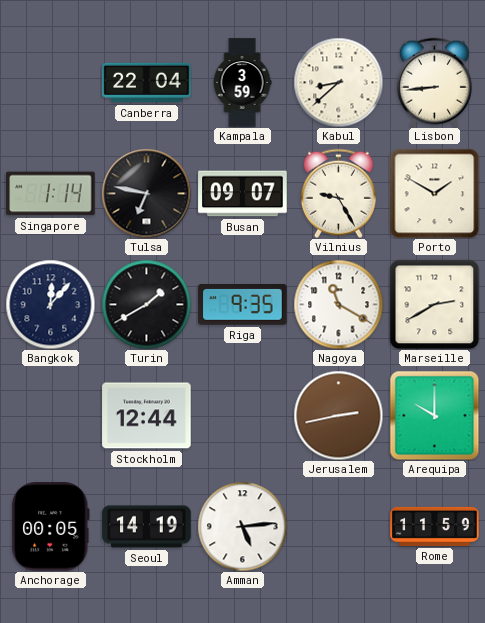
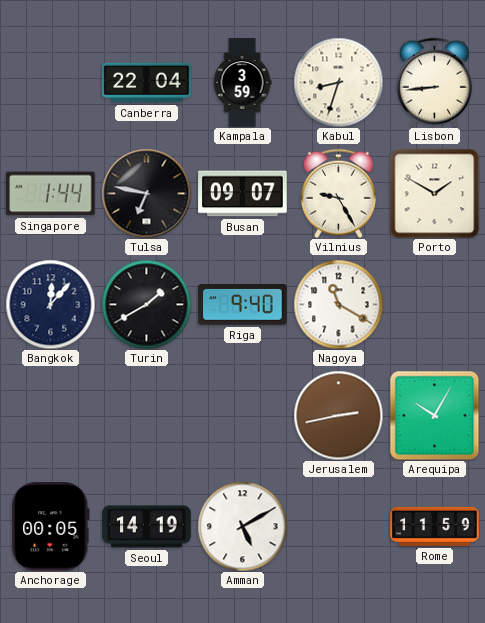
Kabul: 8:38 -> 8:33
Singapore: 1:14 -> 1:44
Riga: 9:35 -> 9:40
Marseille: 2:40 -> none
Stockholm: 12:44 -> none
Arequipa: 10:00 -> 10:05
Amman: 5:14 -> 5:10
